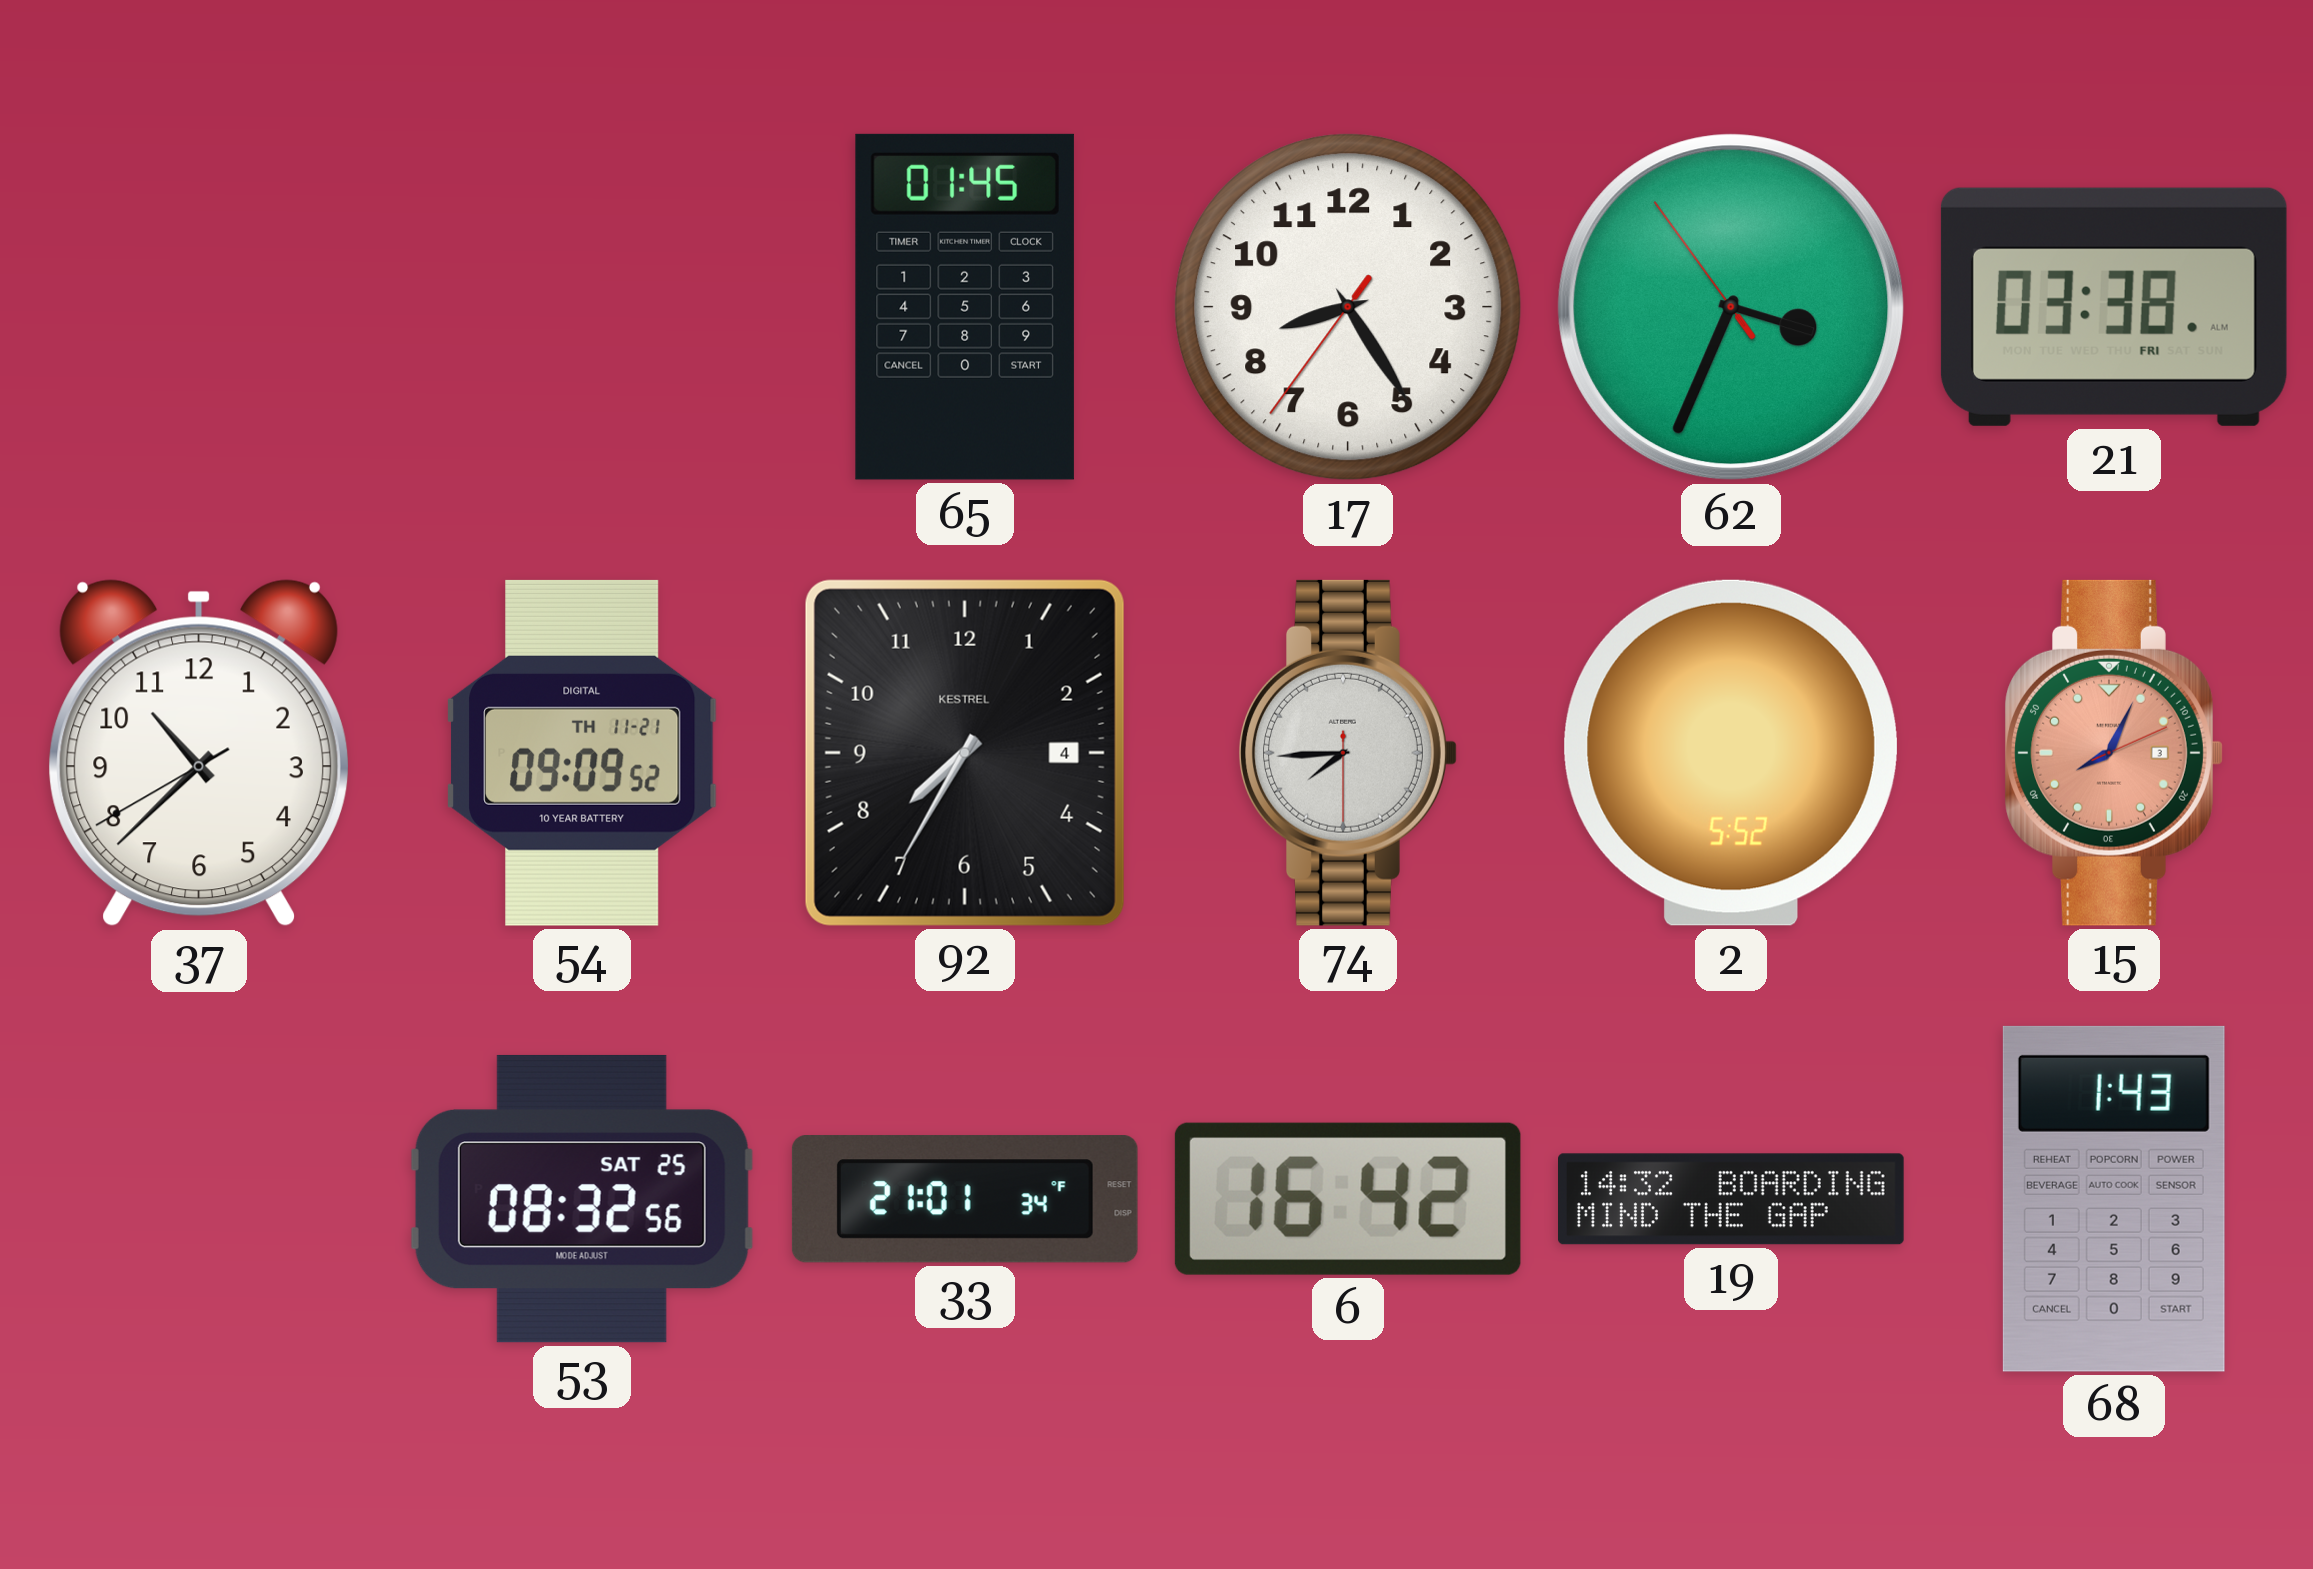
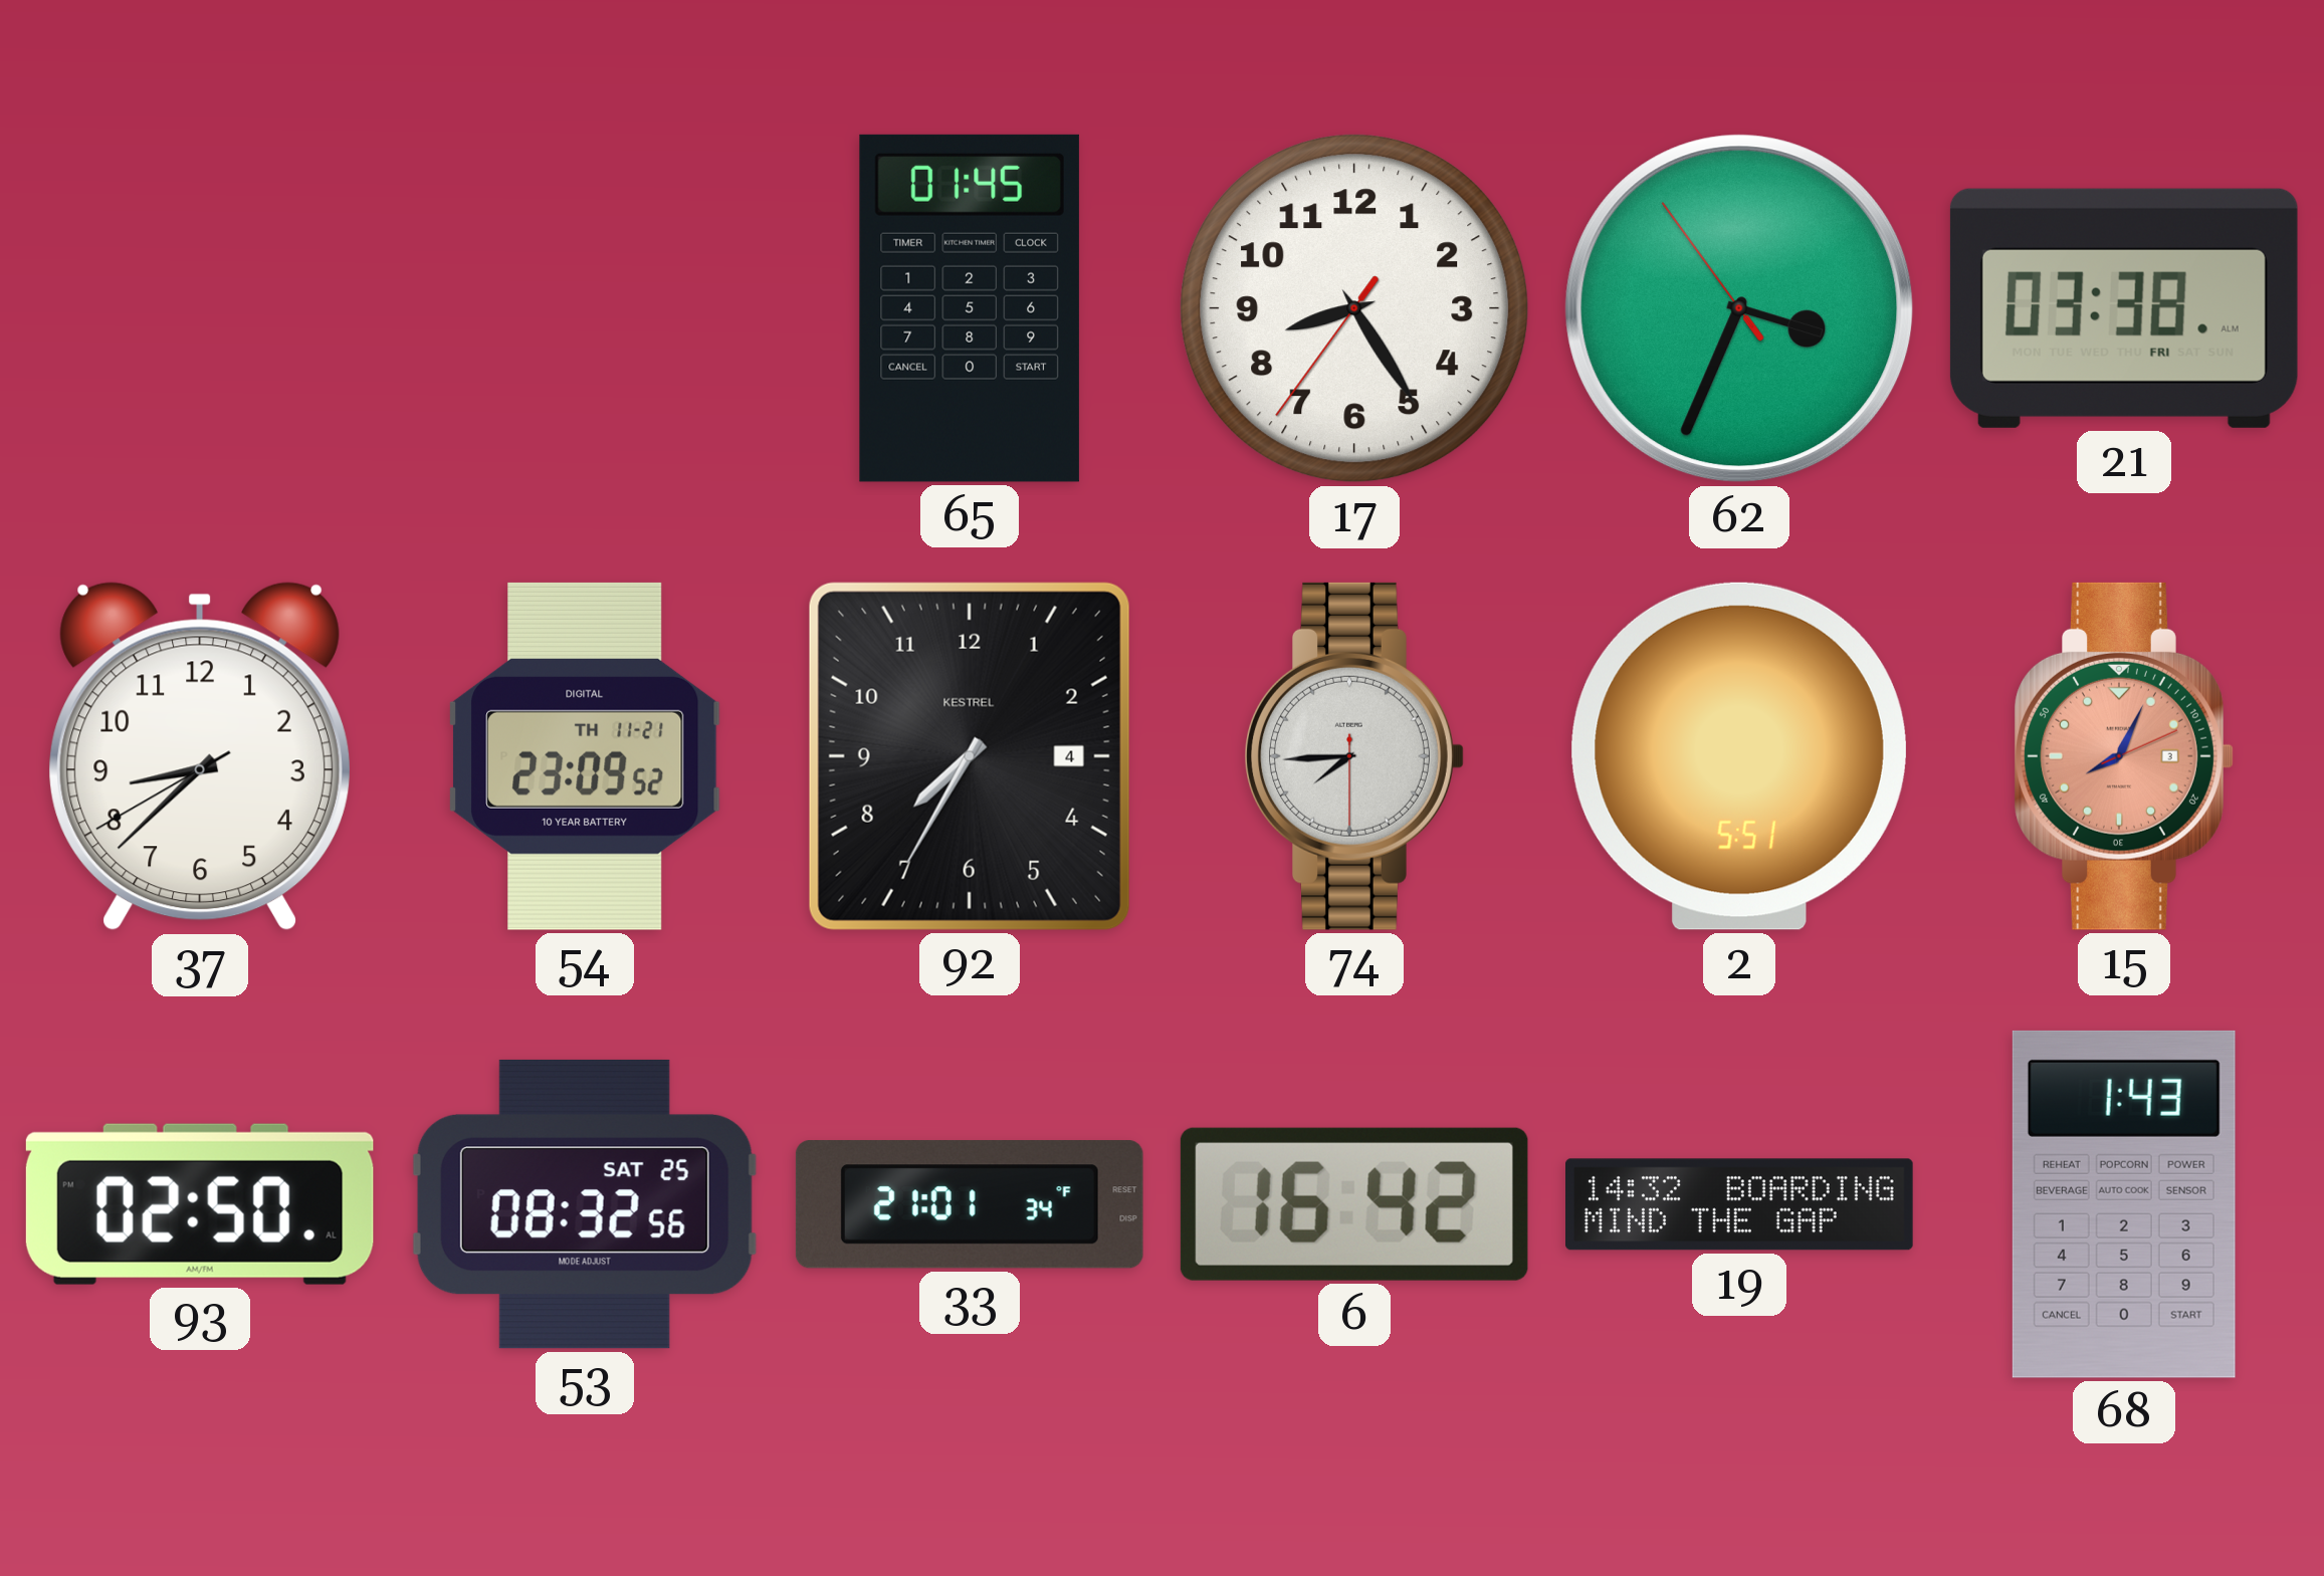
37: 10:37 -> 8:37
54: 09:09 -> 23:09
2: 5:52 -> 5:51
93: none -> 02:50
